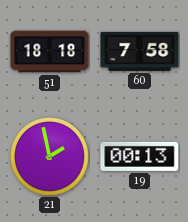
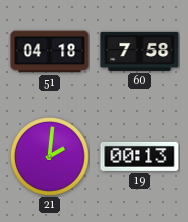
51: 18:18 -> 04:18
21: 1:58 -> 2:01
